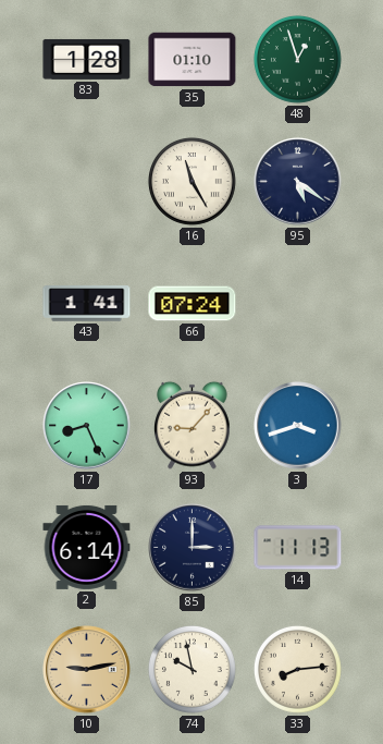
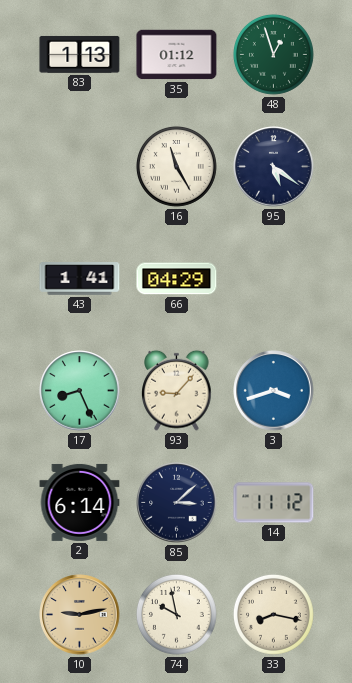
83: 1:28 -> 1:13
35: 01:10 -> 01:12
66: 07:24 -> 04:29
85: 3:00 -> 3:08
14: 11:13 -> 11:12
33: 8:14 -> 8:17
